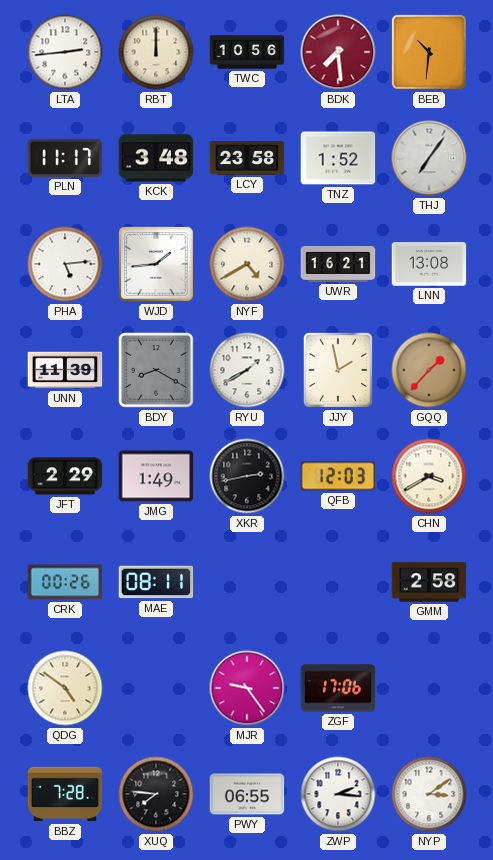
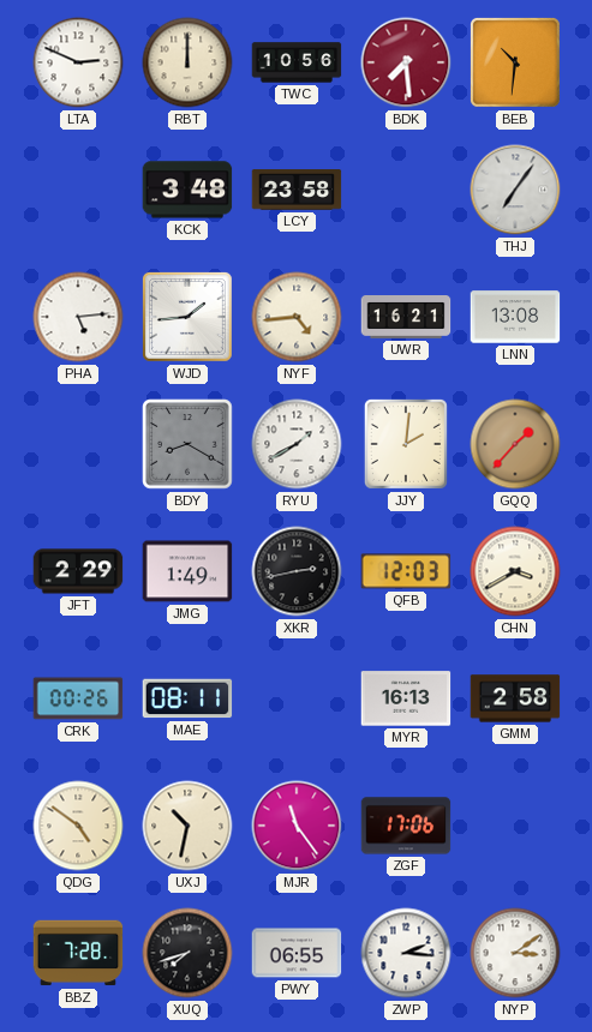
LTA: 2:44 -> 2:49
PLN: 11:17 -> none
TNZ: 1:52 -> none
NYF: 4:40 -> 4:44
UNN: 11:39 -> none
JJY: 1:58 -> 2:01
MYR: none -> 16:13
UXJ: none -> 10:32
MJR: 9:24 -> 11:24
XUQ: 7:46 -> 7:42
